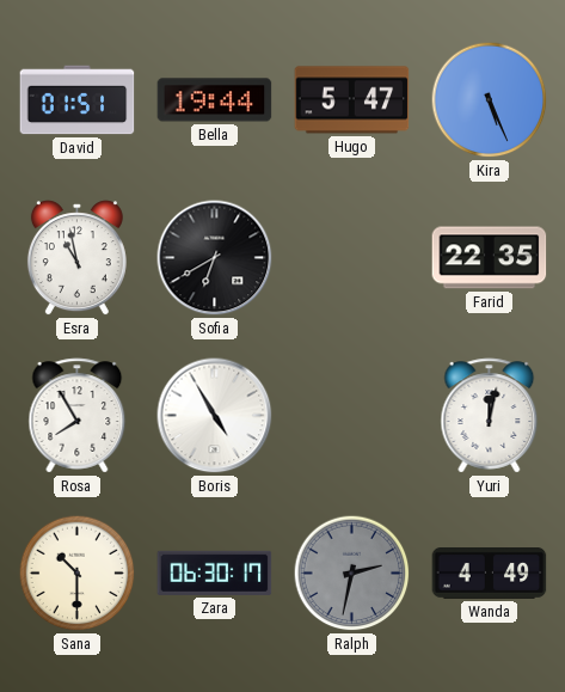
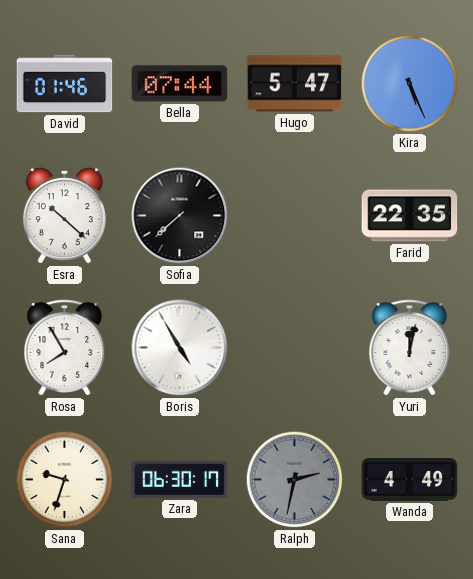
David: 01:51 -> 01:46
Bella: 19:44 -> 07:44
Esra: 10:58 -> 10:22
Sofia: 6:40 -> 7:38
Sana: 10:30 -> 9:33
